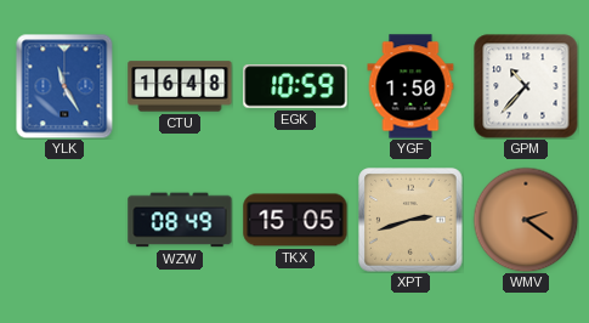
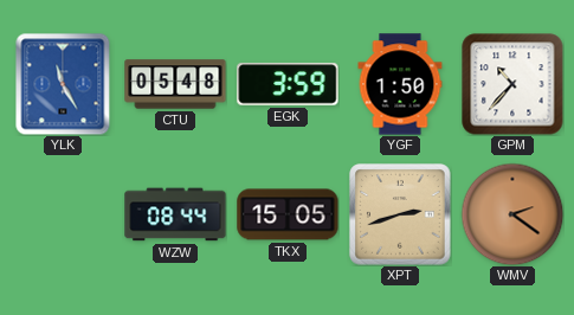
CTU: 16:48 -> 05:48
EGK: 10:59 -> 3:59
WZW: 08:49 -> 08:44
